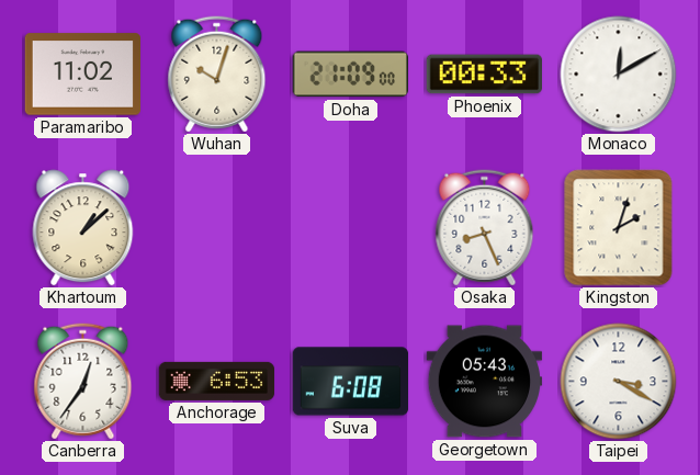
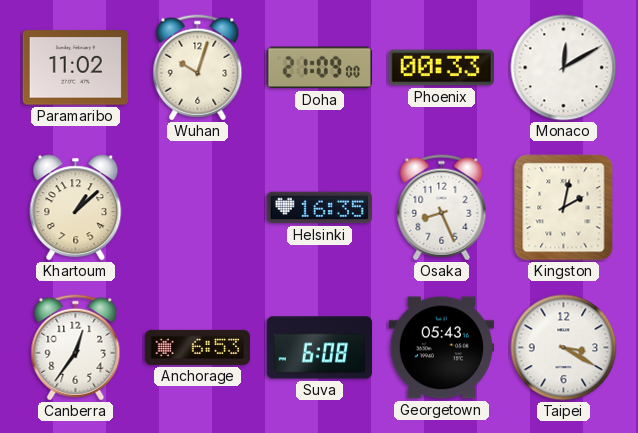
Helsinki: none -> 16:35
Kingston: 2:03 -> 2:02
